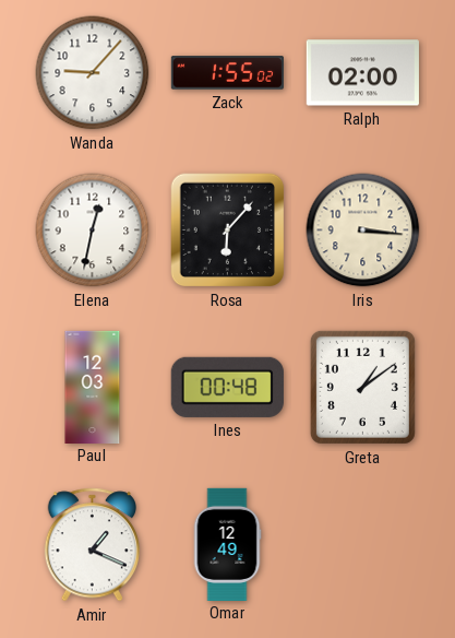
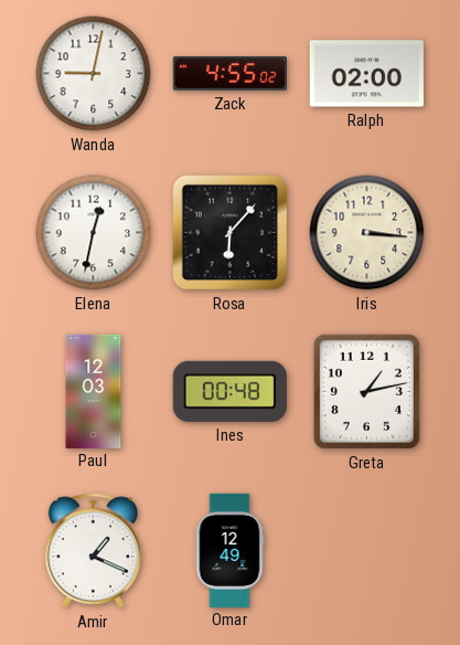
Wanda: 9:07 -> 9:02
Zack: 1:55 -> 4:55
Greta: 1:09 -> 1:13
